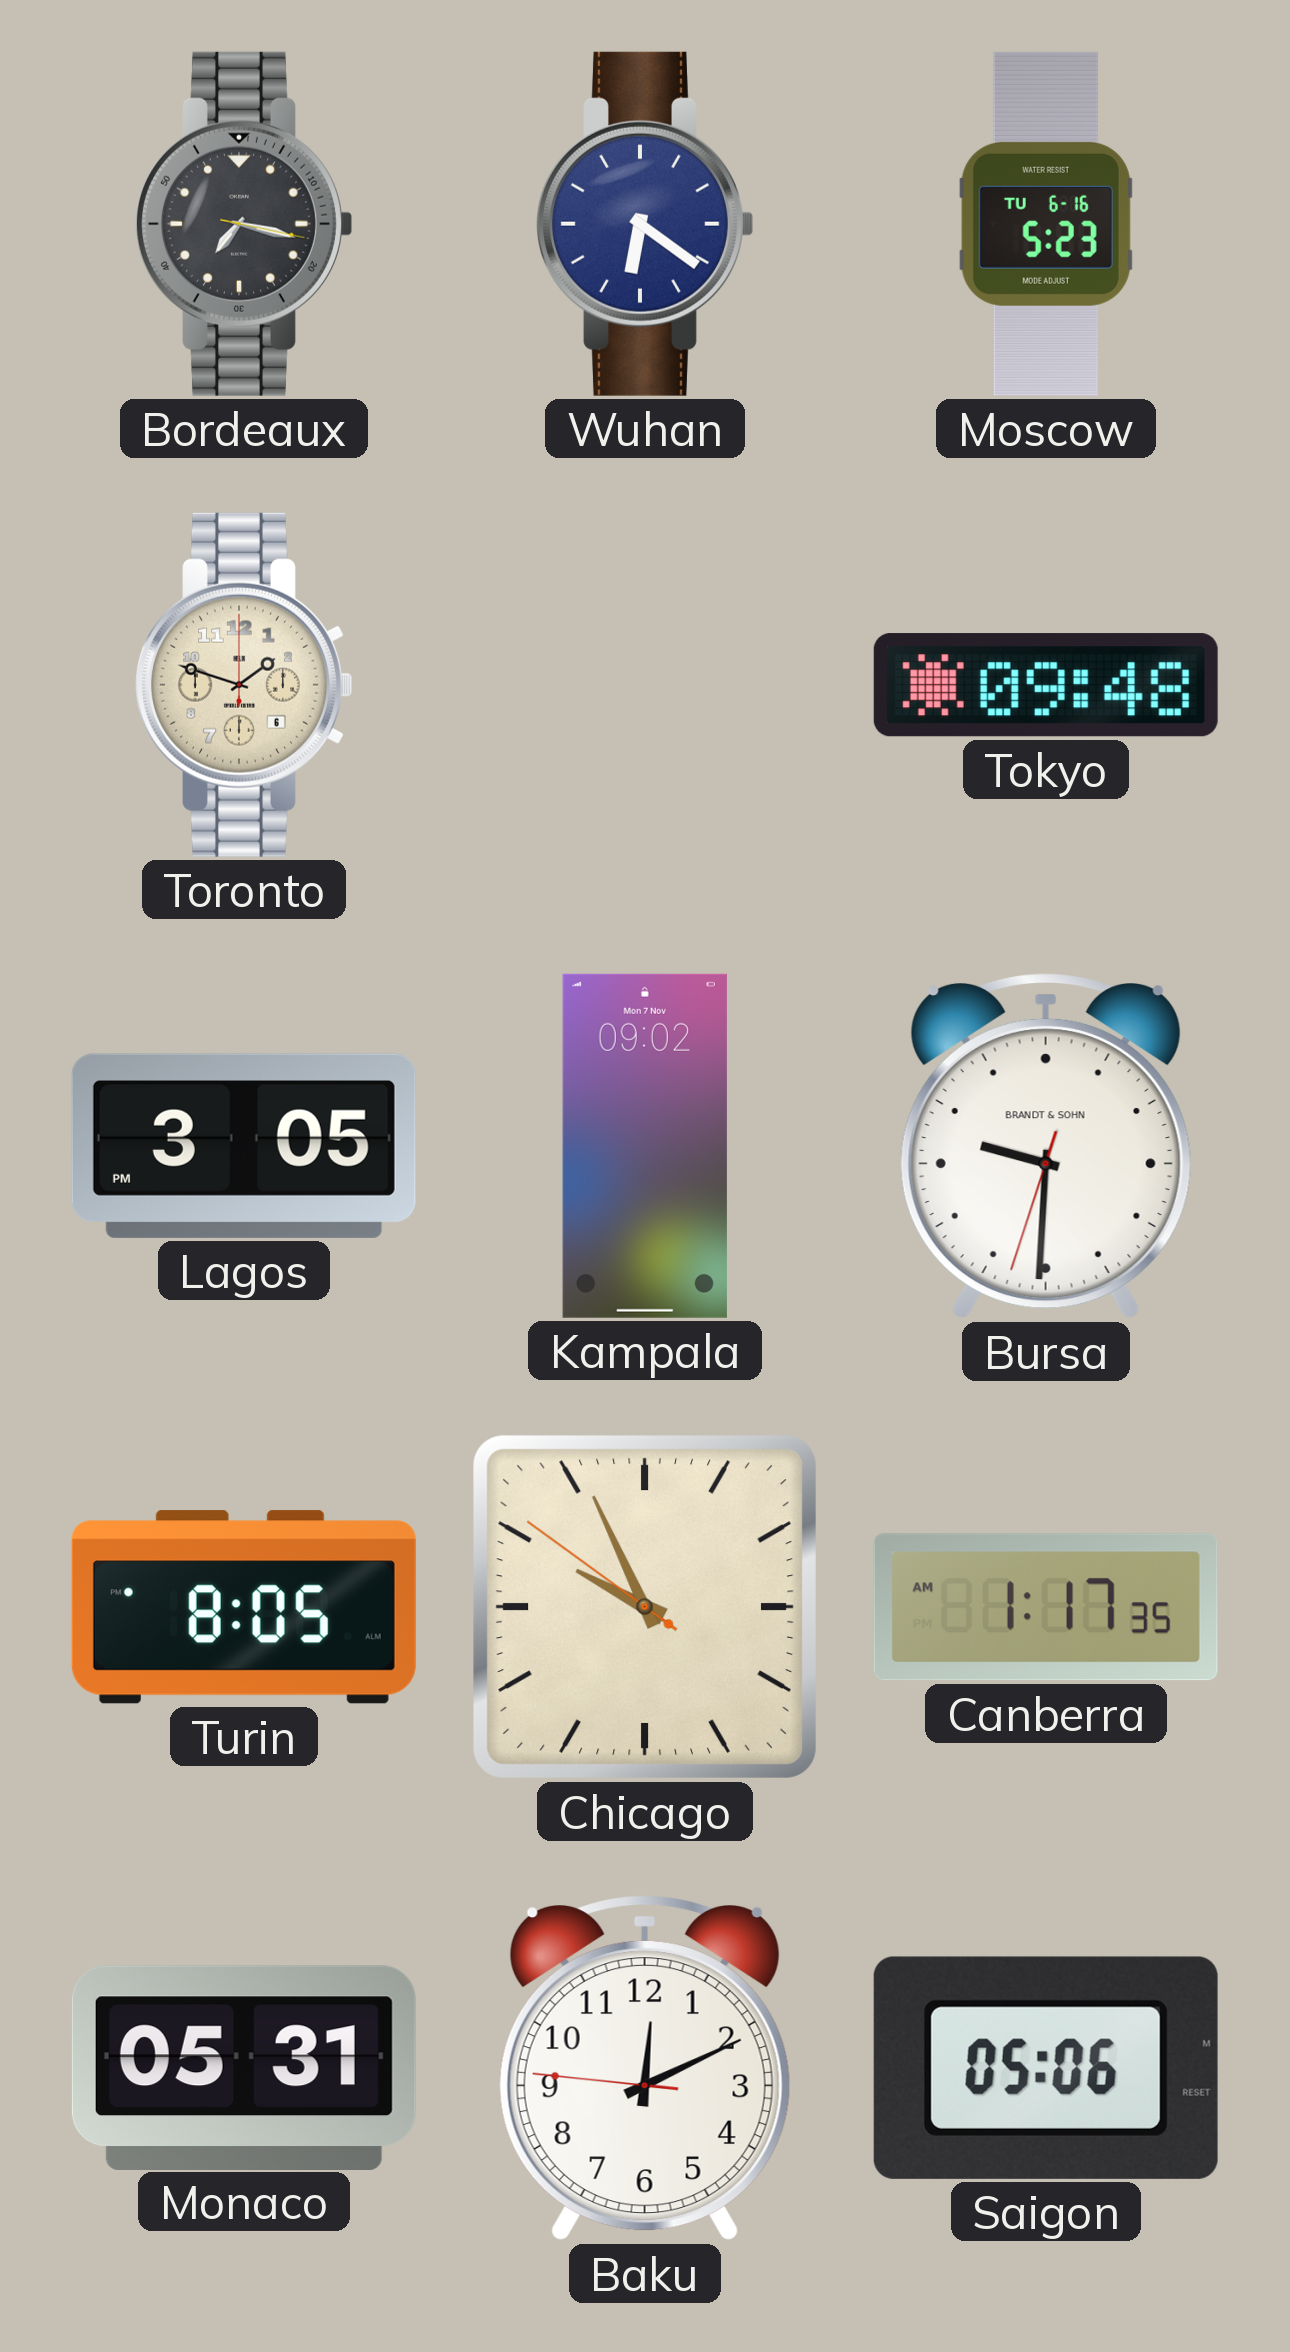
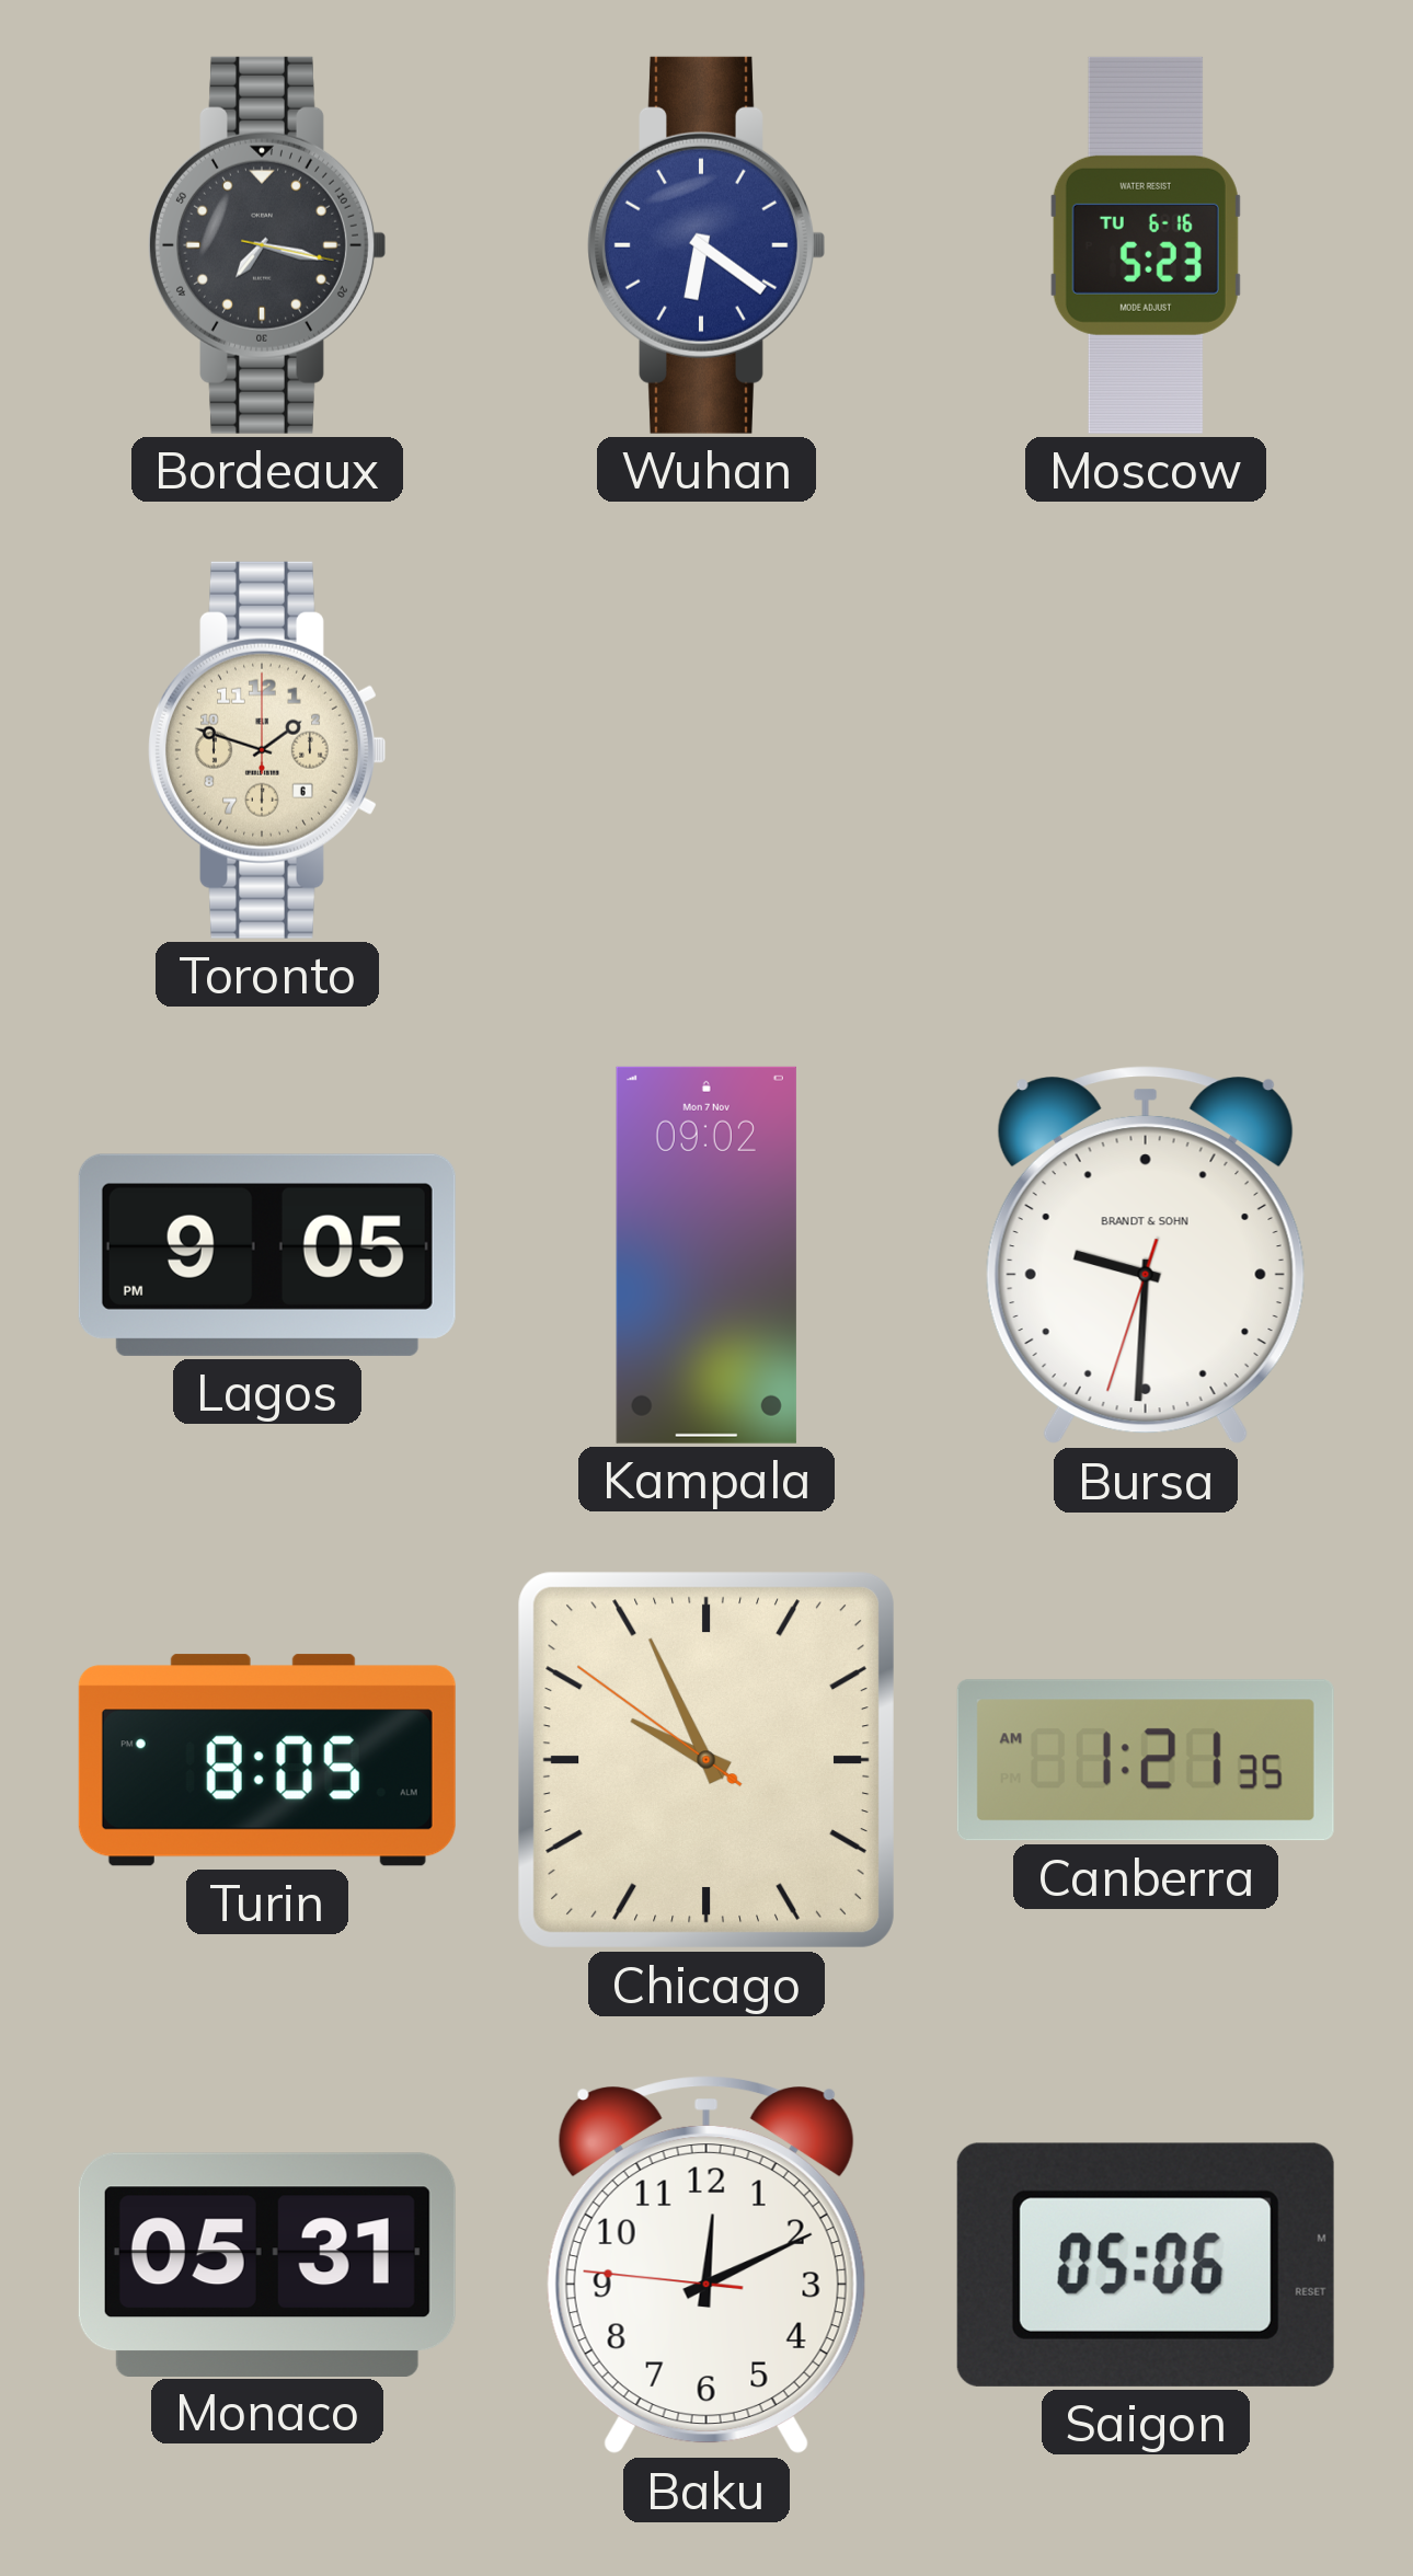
Tokyo: 09:48 -> none
Lagos: 3:05 -> 9:05
Canberra: 1:17 -> 1:21
